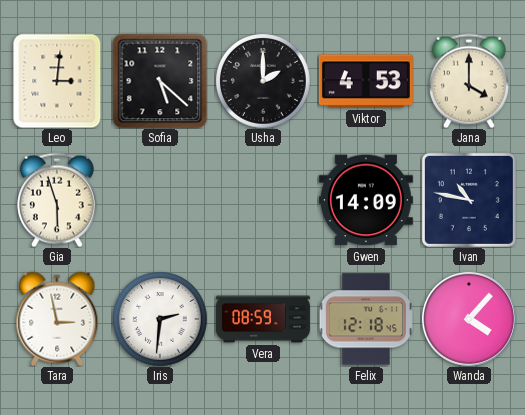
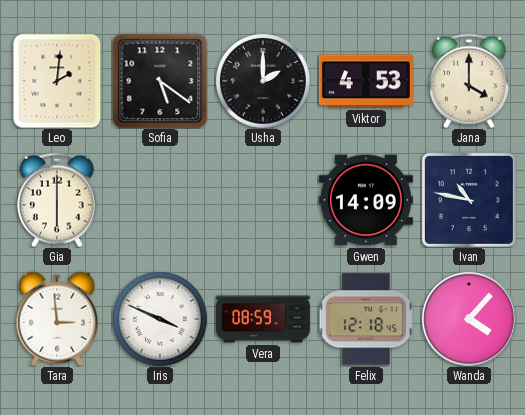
Leo: 3:01 -> 2:01
Sofia: 5:22 -> 5:21
Gia: 5:57 -> 6:00
Tara: 2:58 -> 2:59
Iris: 2:31 -> 3:49
